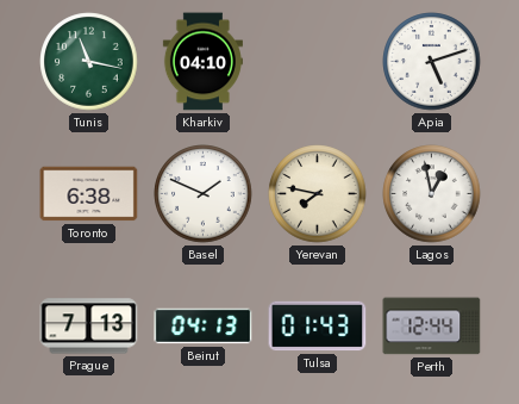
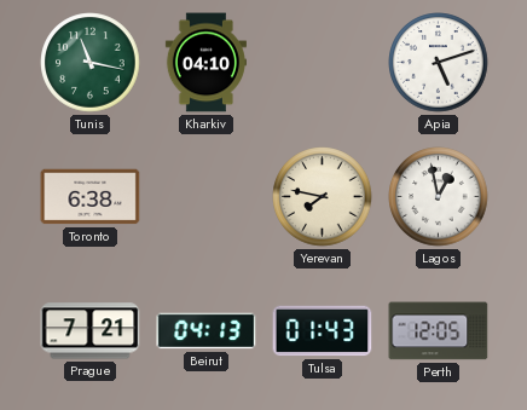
Basel: 1:49 -> none
Prague: 7:13 -> 7:21
Perth: 12:44 -> 12:05
